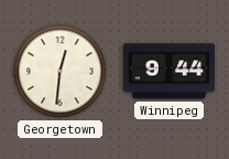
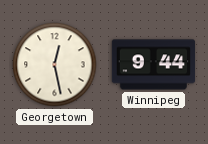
Georgetown: 12:31 -> 12:28
